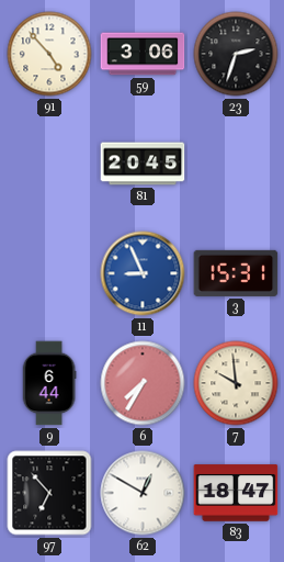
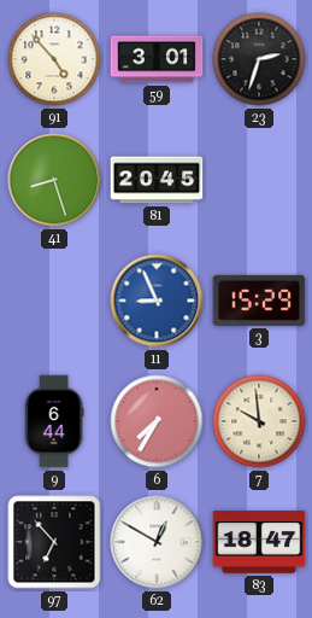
59: 3:06 -> 3:01
41: none -> 8:27
3: 15:31 -> 15:29
